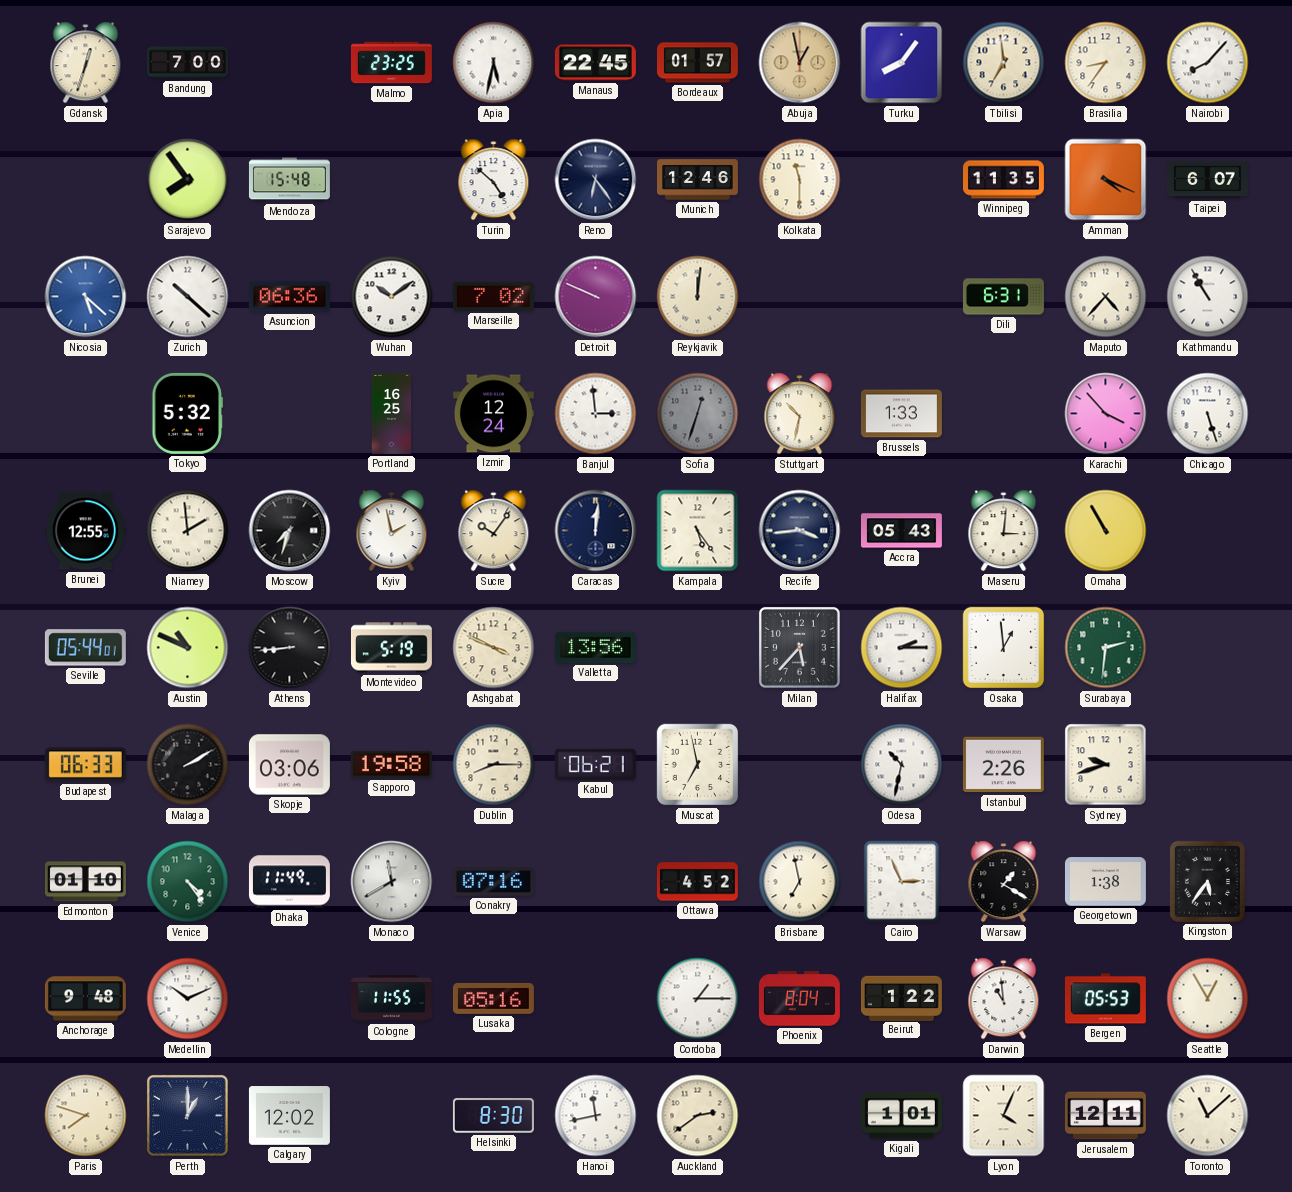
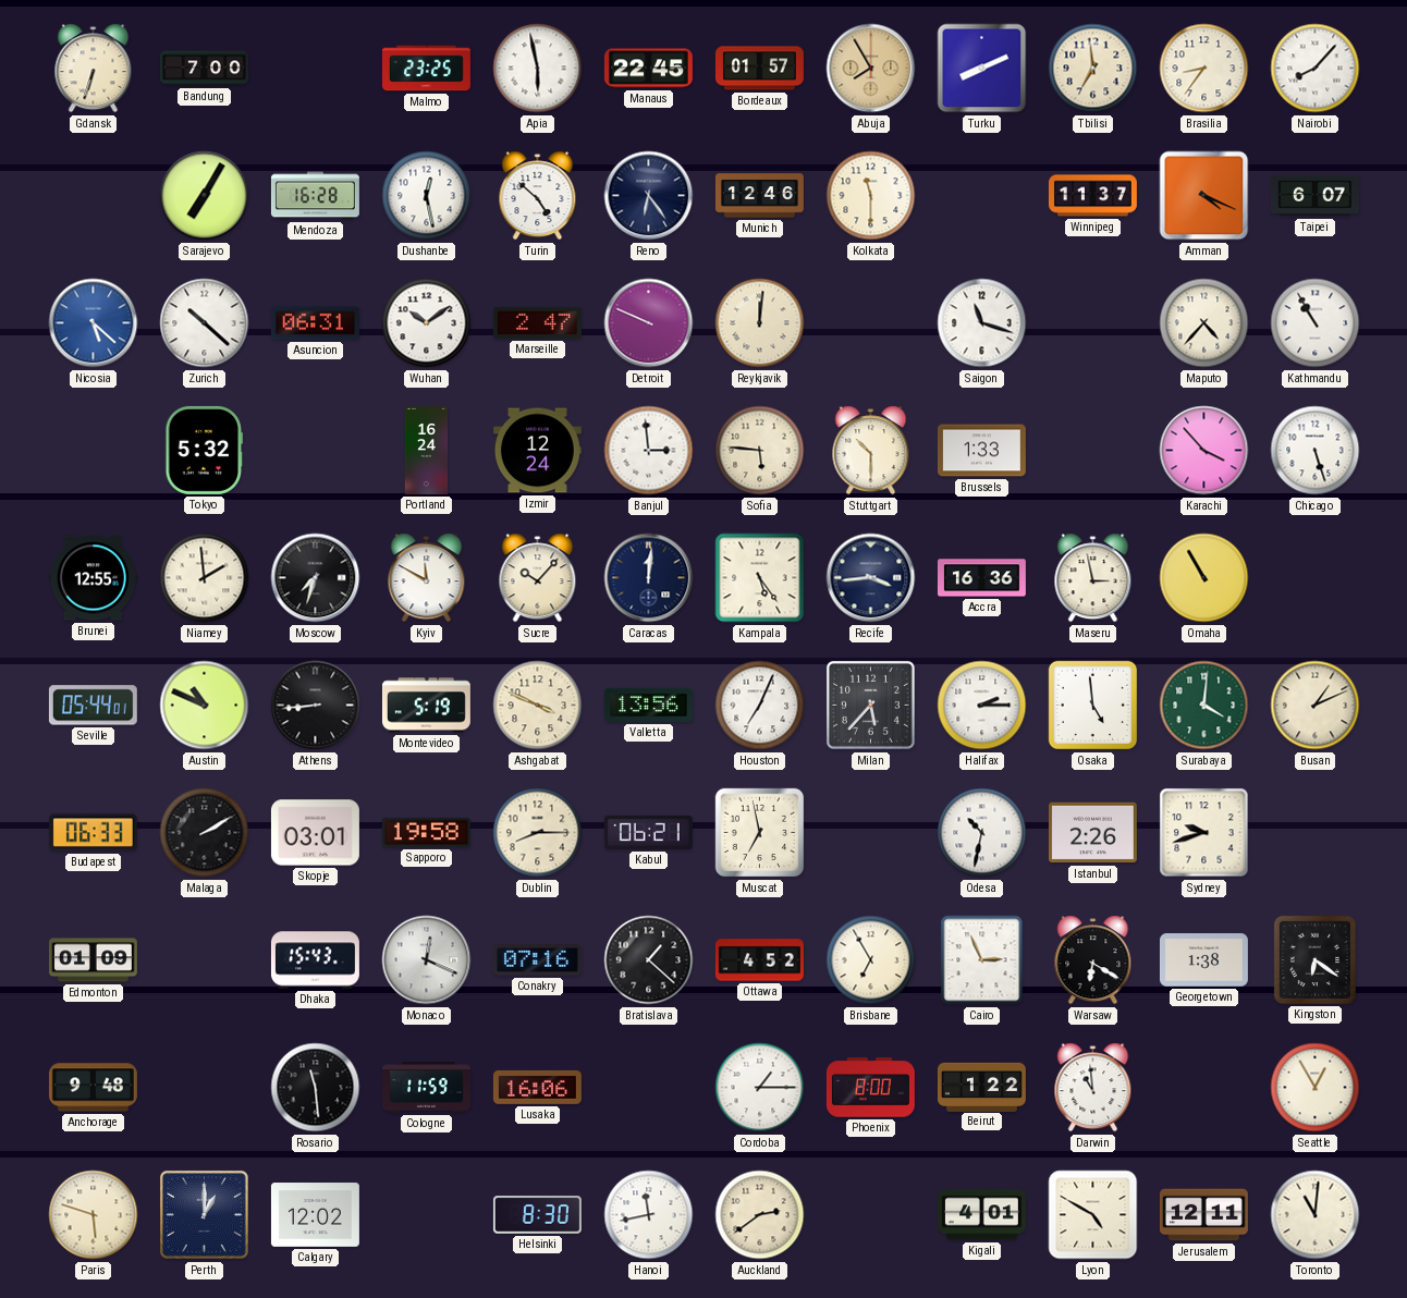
Gdansk: 12:33 -> 6:33
Apia: 5:32 -> 5:58
Abuja: 12:58 -> 7:55
Turku: 8:06 -> 8:11
Sarajevo: 7:54 -> 7:05
Mendoza: 15:48 -> 16:28
Dushanbe: none -> 12:28
Winnipeg: 11:35 -> 11:37
Asuncion: 06:36 -> 06:31
Marseille: 7:02 -> 2:47
Saigon: none -> 11:18
Dili: 6:31 -> none
Portland: 16:25 -> 16:24
Sofia: 12:33 -> 5:46
Sofia dial: grey -> cream
Stuttgart: 10:32 -> 10:30
Kyiv: 1:58 -> 11:50
Sucre: 10:06 -> 10:07
Accra: 05:43 -> 16:36
Maseru: 3:01 -> 2:58
Houston: none -> 7:04
Osaka: 12:59 -> 4:59
Surabaya: 2:31 -> 4:01
Busan: none -> 1:11
Skopje: 03:06 -> 03:01
Edmonton: 01:10 -> 01:09
Venice: 4:24 -> none
Dhaka: 11:49 -> 15:43
Monaco: 11:40 -> 12:19
Bratislava: none -> 1:22
Brisbane: 6:58 -> 6:55
Warsaw: 1:20 -> 6:20
Kingston: 5:36 -> 6:21
Medellin: 10:11 -> none
Rosario: none -> 11:29
Cologne: 11:55 -> 11:59
Lusaka: 05:16 -> 16:06
Phoenix: 8:04 -> 8:00
Bergen: 05:53 -> none
Paris: 7:48 -> 5:48
Kigali: 1:01 -> 4:01
Lyon: 4:04 -> 4:50
Toronto: 11:08 -> 11:01
